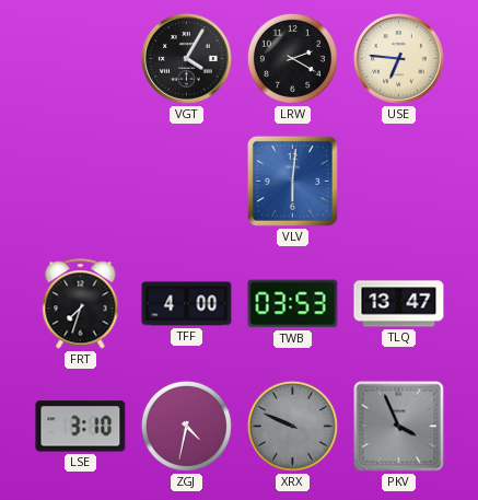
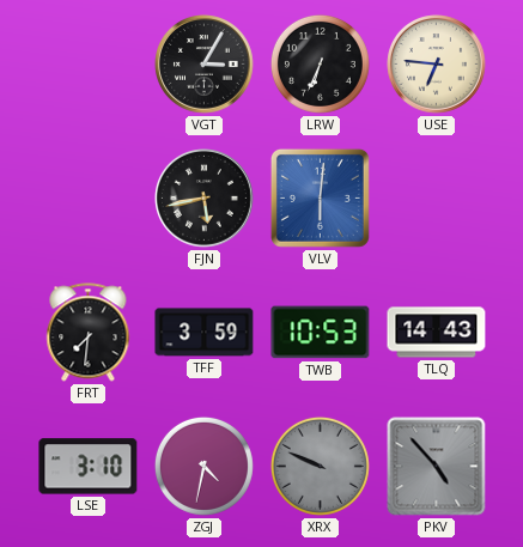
VGT: 4:05 -> 3:05
LRW: 2:20 -> 6:34
FJN: none -> 5:43
FRT: 7:33 -> 7:31
TFF: 4:00 -> 3:59
TWB: 03:53 -> 10:53
TLQ: 13:47 -> 14:43
PKV: 3:56 -> 4:53
